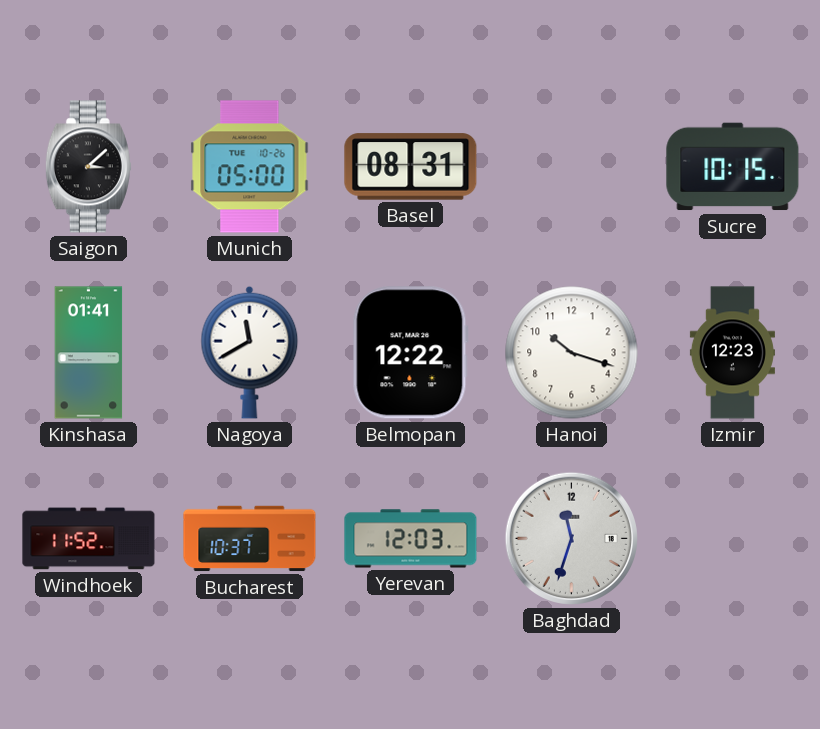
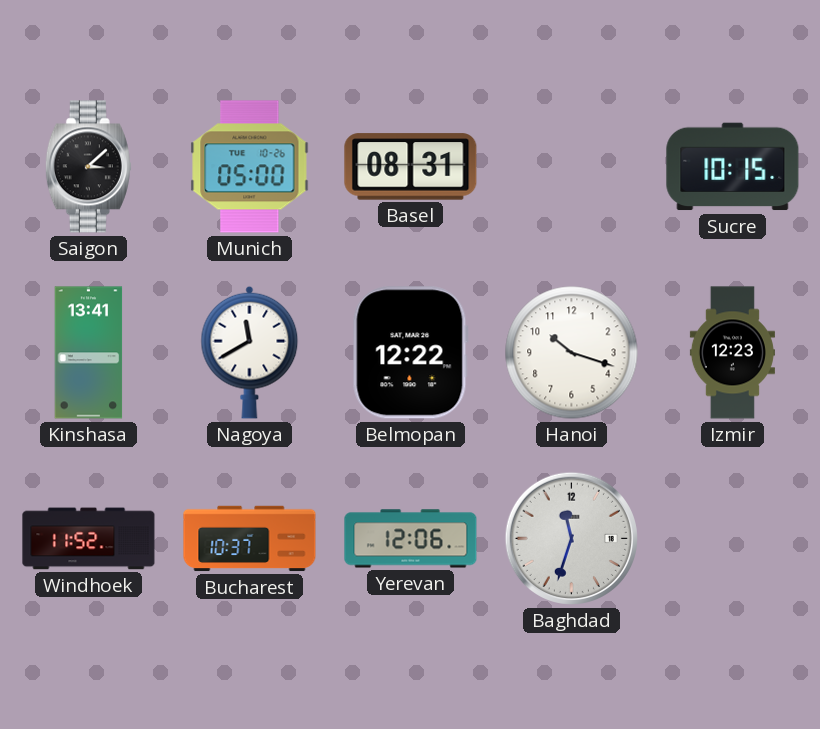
Kinshasa: 01:41 -> 13:41
Yerevan: 12:03 -> 12:06
